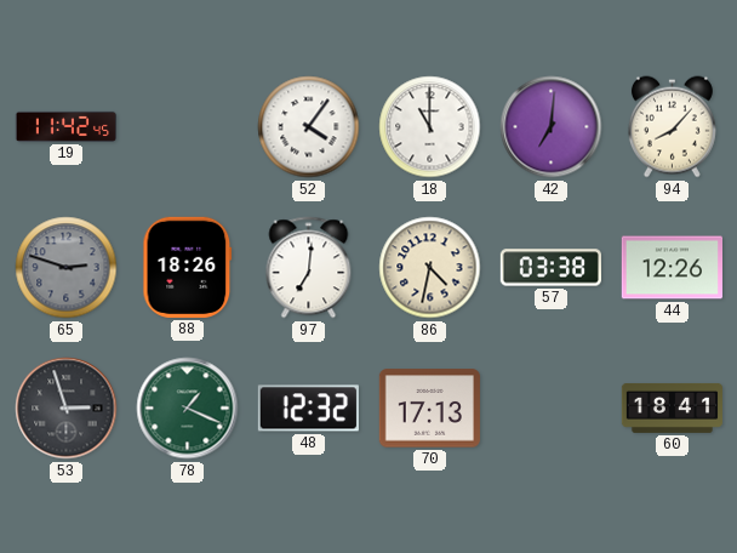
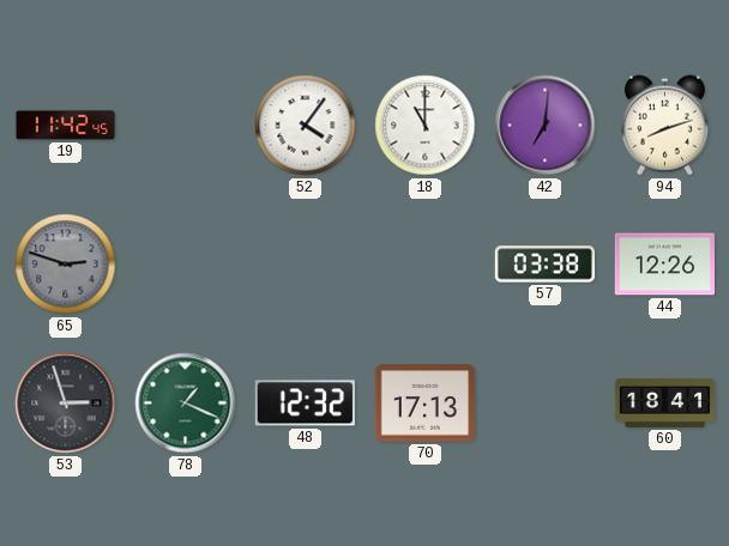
94: 8:07 -> 8:12
88: 18:26 -> none
97: 7:01 -> none
86: 4:32 -> none
